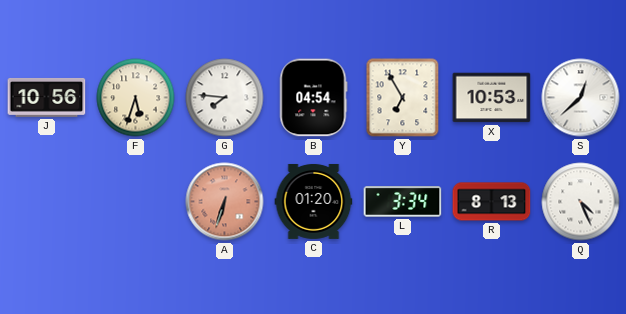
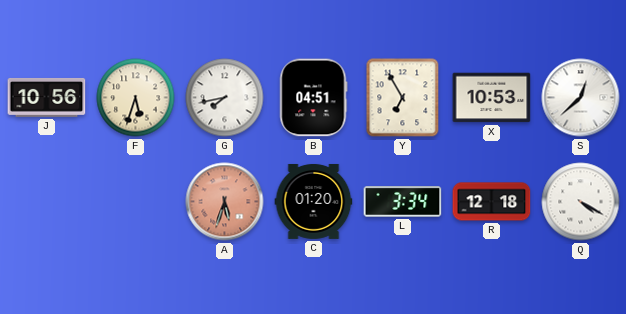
G: 7:46 -> 7:43
B: 04:54 -> 04:51
A: 6:33 -> 5:33
R: 8:13 -> 12:18
Q: 4:26 -> 4:20
